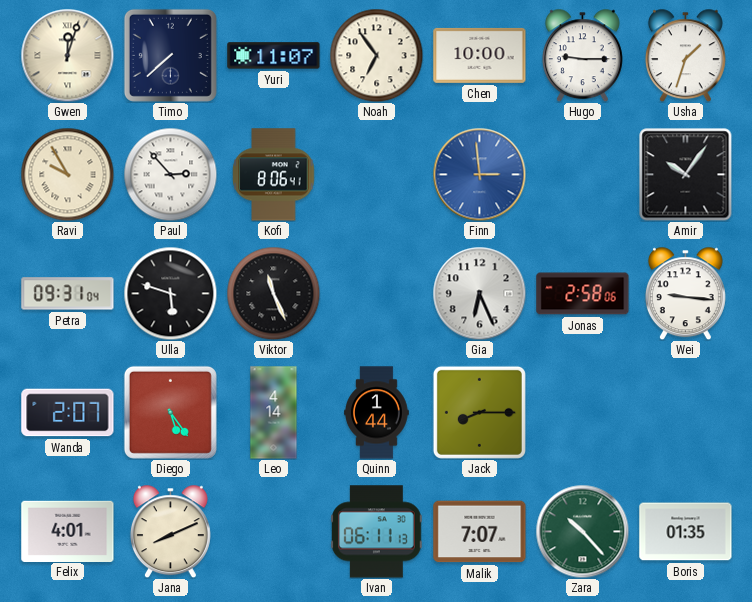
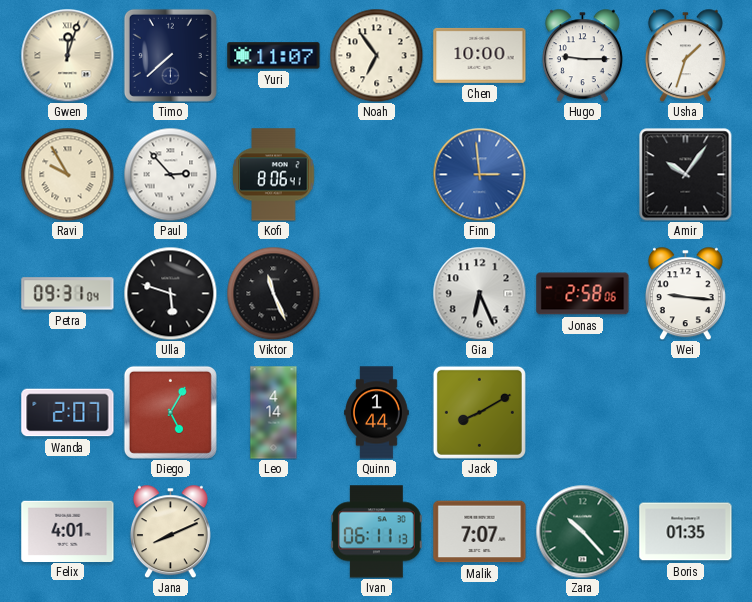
Diego: 5:24 -> 5:05
Jack: 8:15 -> 8:10
